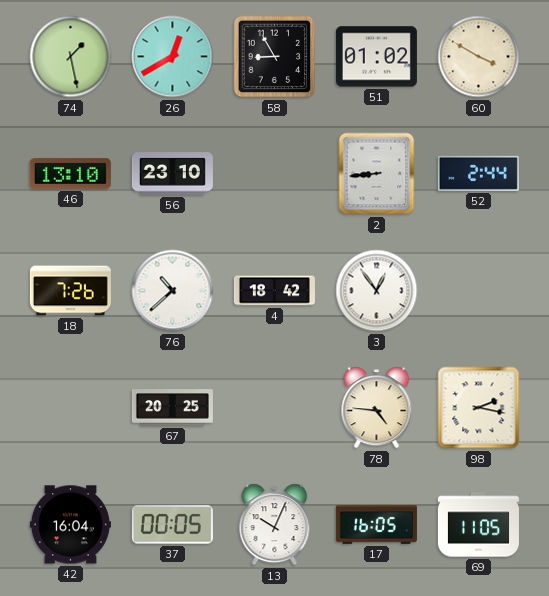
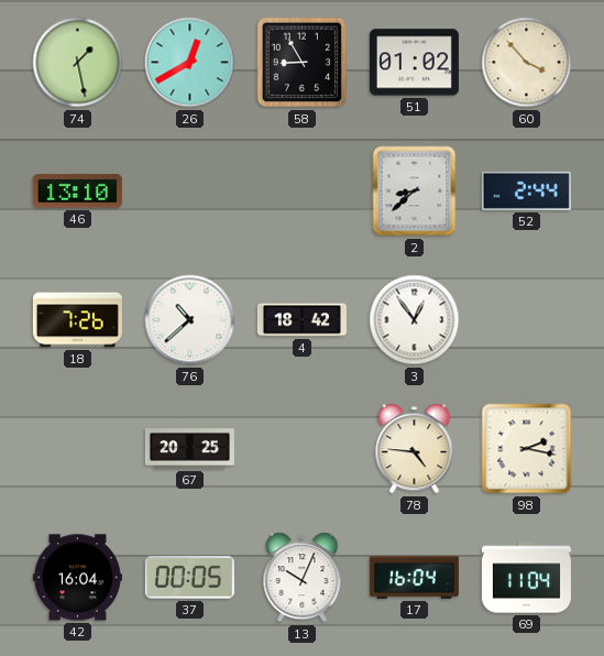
60: 3:50 -> 3:53
56: 23:10 -> none
2: 8:44 -> 8:38
17: 16:05 -> 16:04
69: 11:05 -> 11:04
